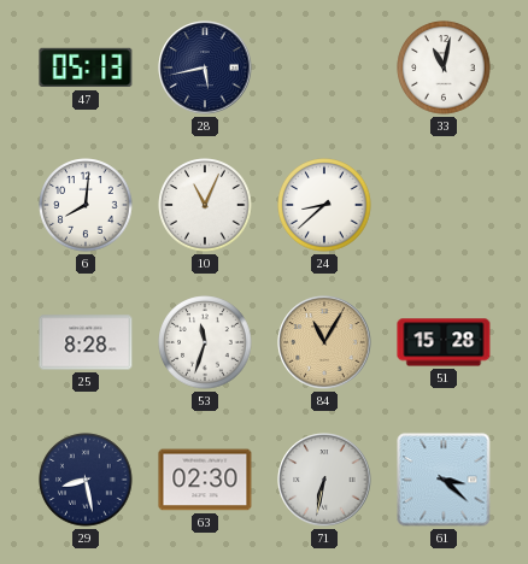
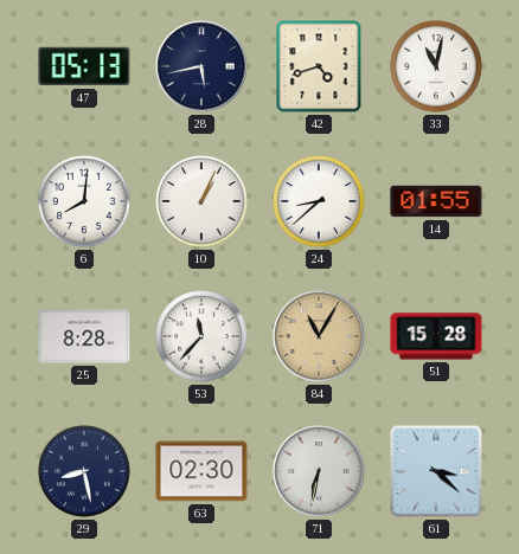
42: none -> 4:42
10: 11:04 -> 1:04
14: none -> 01:55
53: 11:33 -> 11:37
